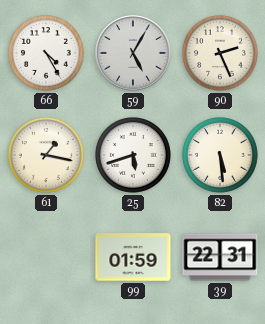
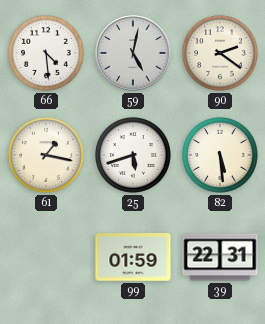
66: 4:25 -> 4:29
59: 5:05 -> 5:02
90: 2:26 -> 2:21
